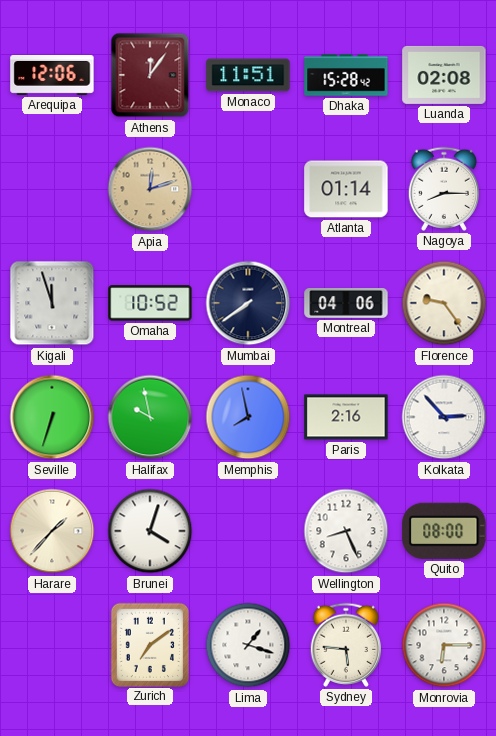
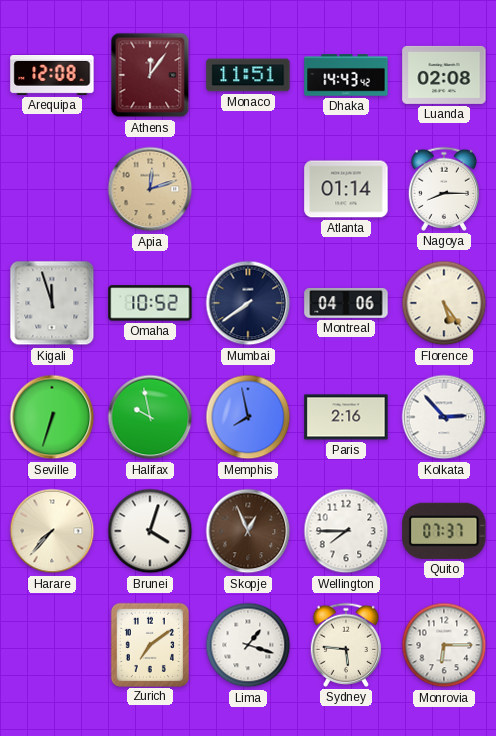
Arequipa: 12:06 -> 12:08
Dhaka: 15:28 -> 14:43
Florence: 9:24 -> 5:24
Harare: 1:37 -> 7:37
Skopje: none -> 12:56
Wellington: 8:26 -> 7:45
Quito: 08:00 -> 07:37
